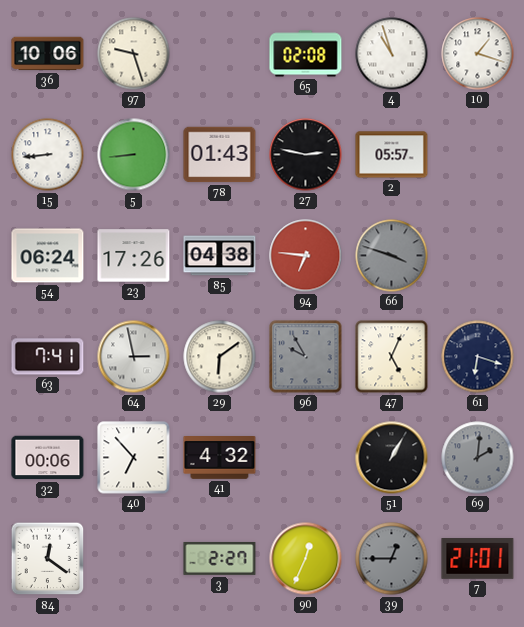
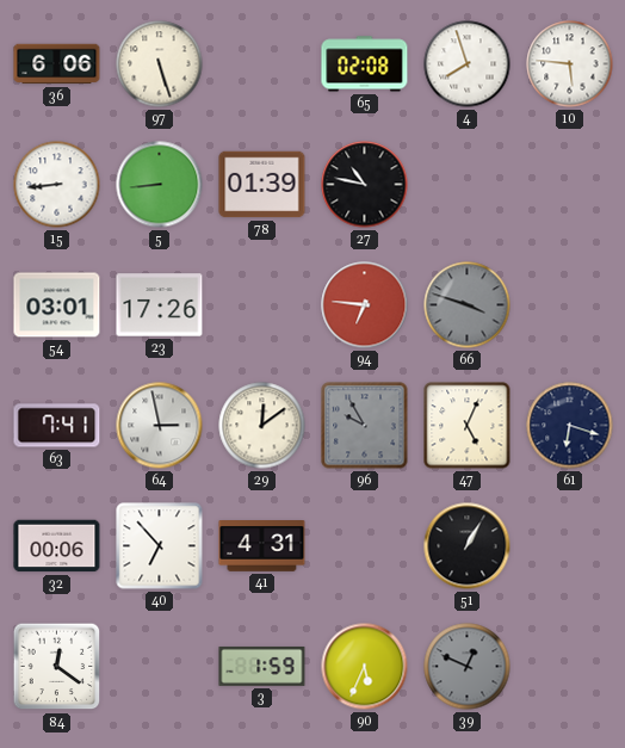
36: 10:06 -> 6:06
97: 9:27 -> 5:27
4: 10:57 -> 7:57
10: 1:18 -> 5:46
78: 01:43 -> 01:39
27: 2:47 -> 10:47
2: 05:57 -> none
54: 06:24 -> 03:01
85: 04:38 -> none
29: 6:09 -> 12:09
41: 4:32 -> 4:31
69: 2:01 -> none
3: 2:27 -> 1:59
90: 12:34 -> 5:34
39: 12:45 -> 12:49
7: 21:01 -> none
